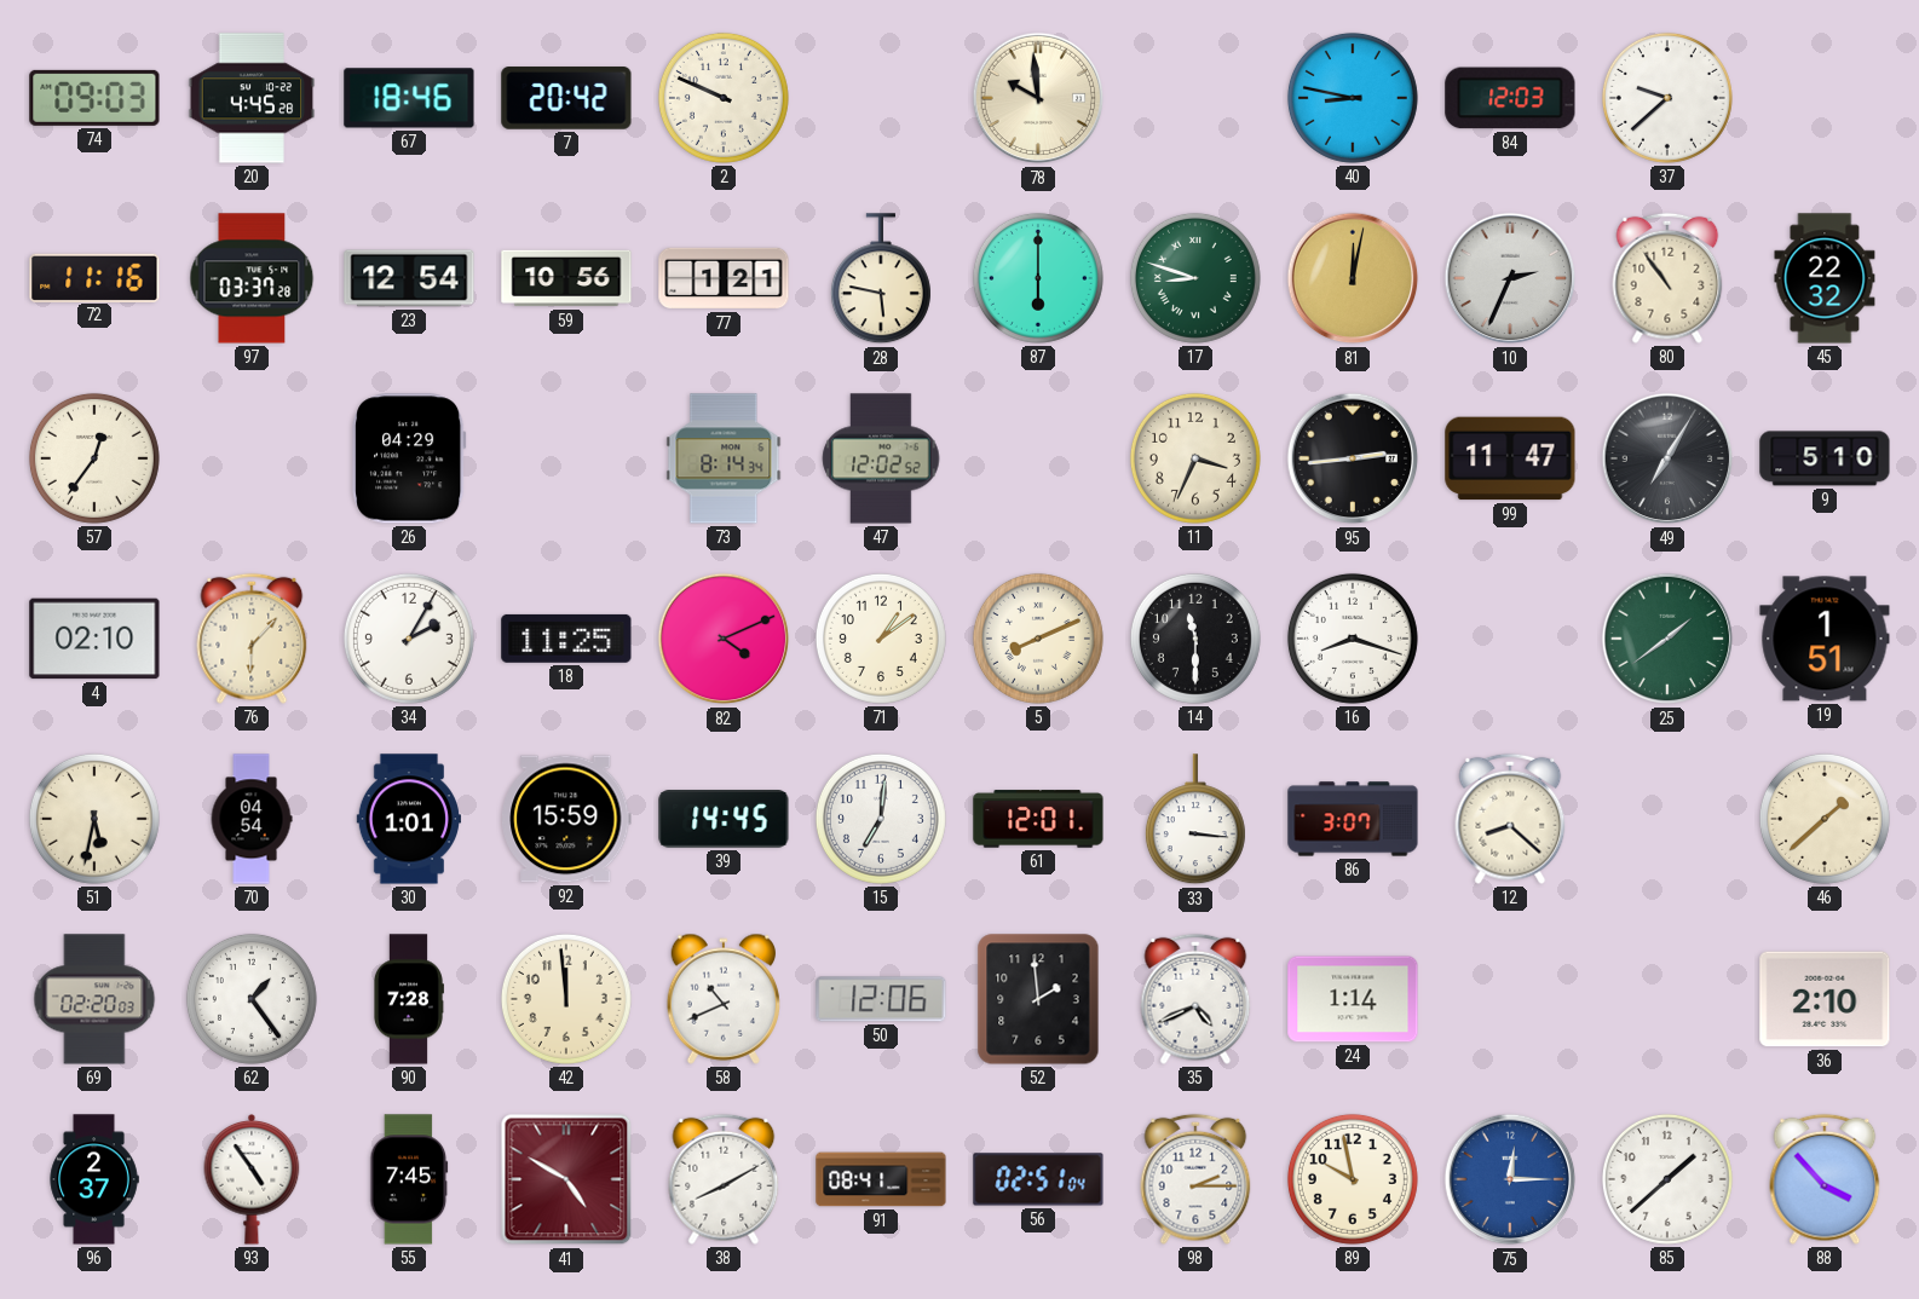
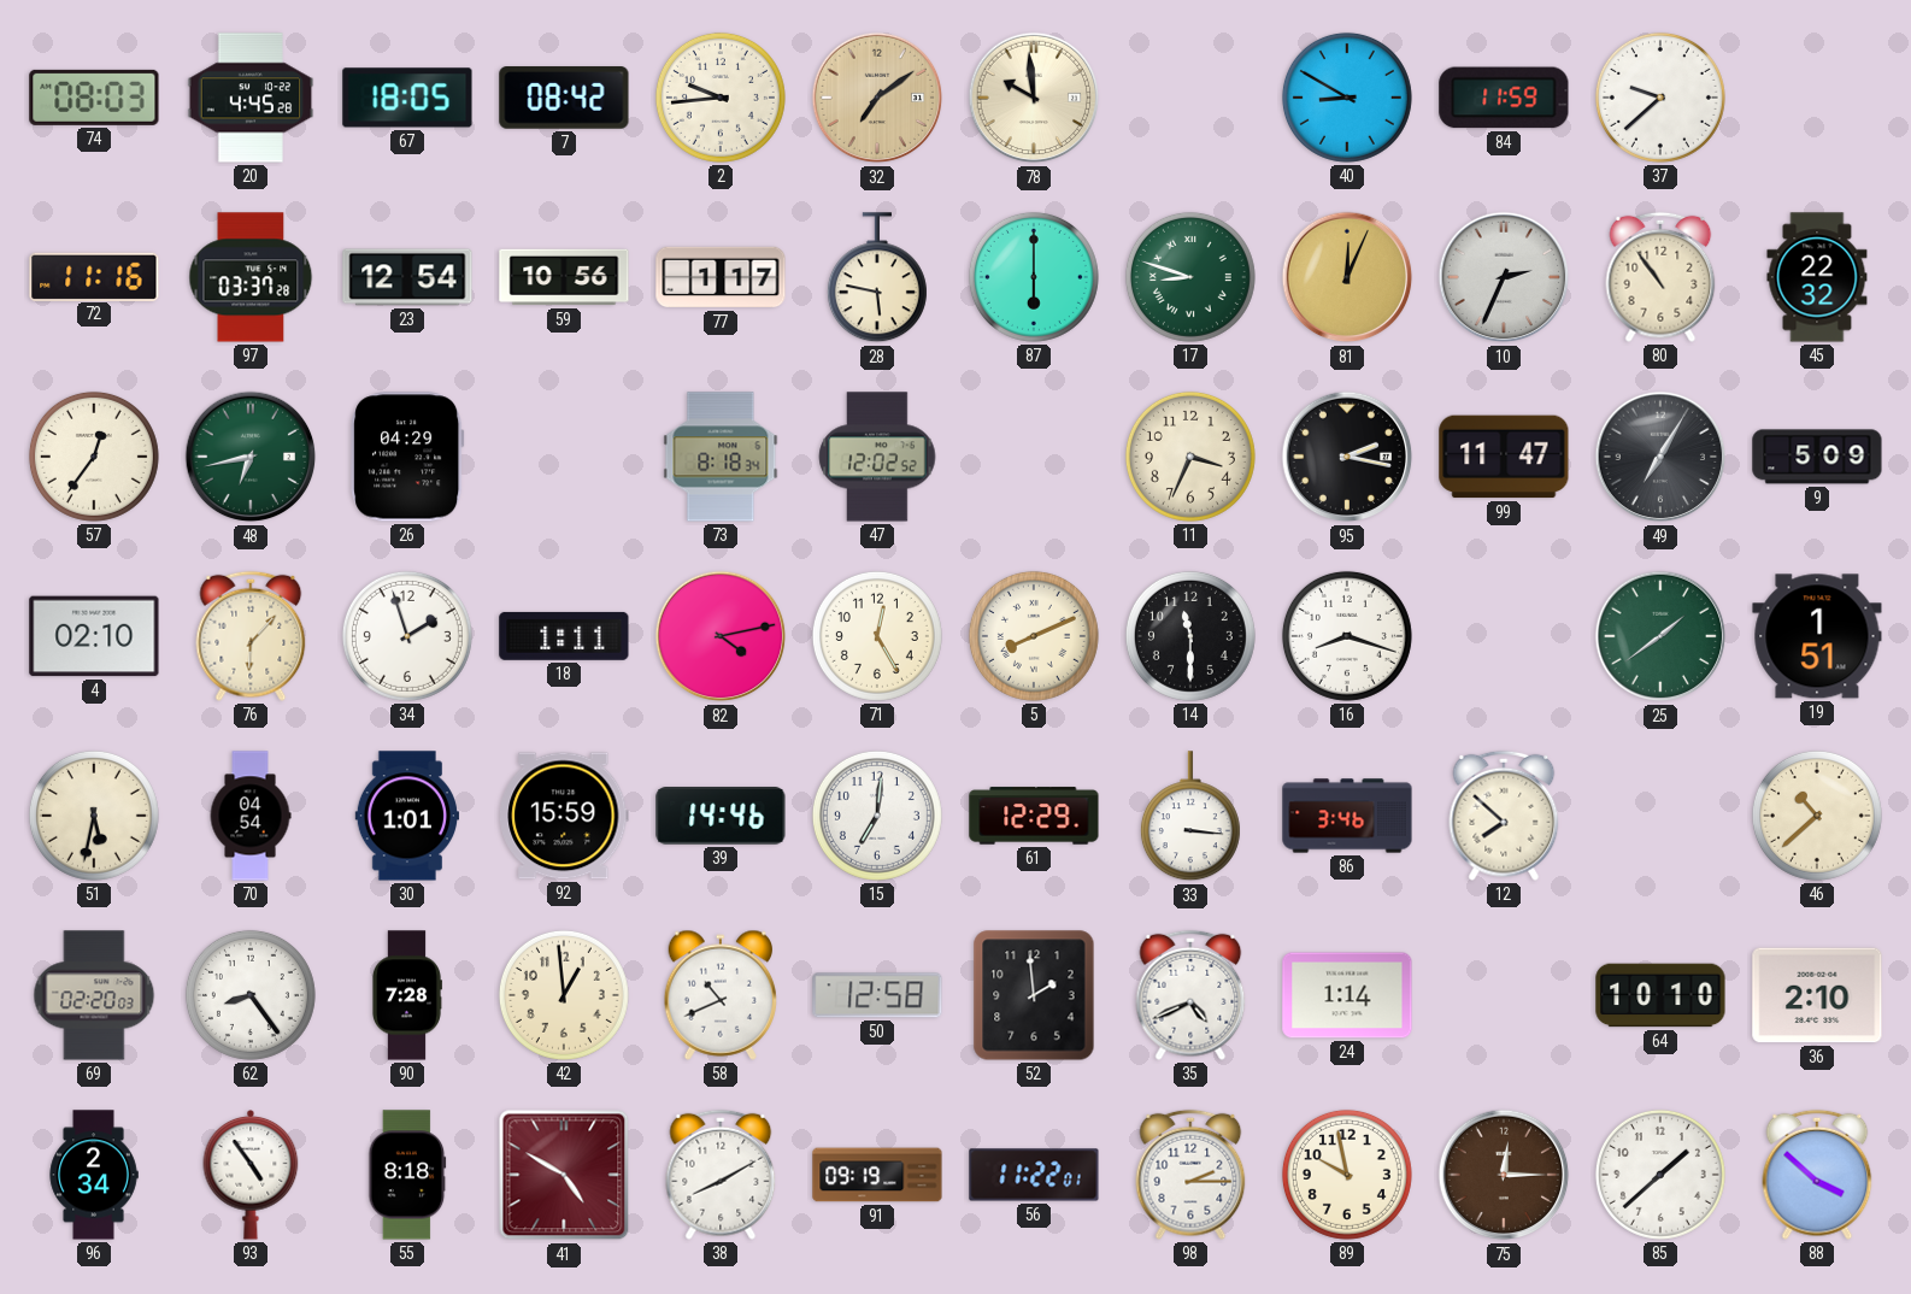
74: 09:03 -> 08:03
67: 18:46 -> 18:05
7: 20:42 -> 08:42
2: 9:49 -> 9:44
32: none -> 7:09
40: 8:47 -> 8:50
84: 12:03 -> 11:59
77: 1:21 -> 1:17
81: 12:02 -> 12:04
48: none -> 6:43
73: 8:14 -> 8:18
95: 2:44 -> 2:17
9: 5:10 -> 5:09
34: 2:05 -> 1:57
18: 11:25 -> 1:11
82: 4:11 -> 4:13
71: 1:09 -> 12:25
39: 14:45 -> 14:46
61: 12:01 -> 12:29
86: 3:07 -> 3:46
12: 8:22 -> 7:52
46: 1:38 -> 10:38
62: 1:24 -> 8:24
42: 11:59 -> 12:59
50: 12:06 -> 12:58
64: none -> 10:10
96: 2:37 -> 2:34
55: 7:45 -> 8:18
91: 08:41 -> 09:19
56: 02:51 -> 11:22
75 dial: blue -> brown
88: 3:53 -> 3:52
